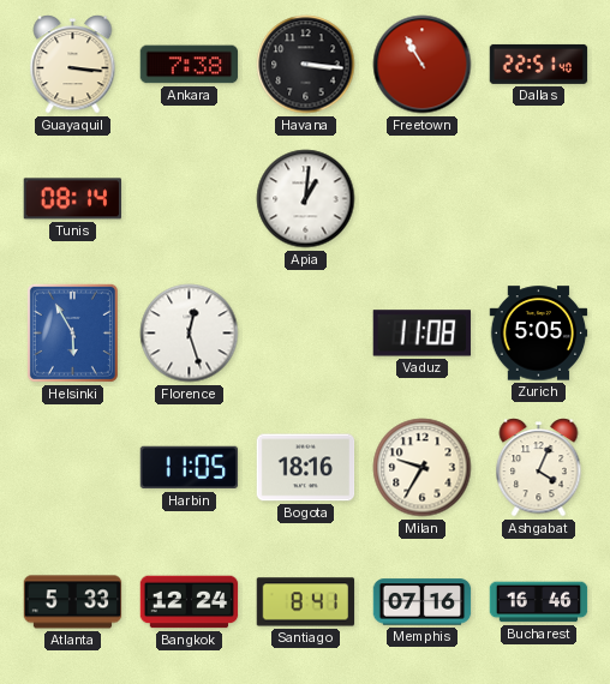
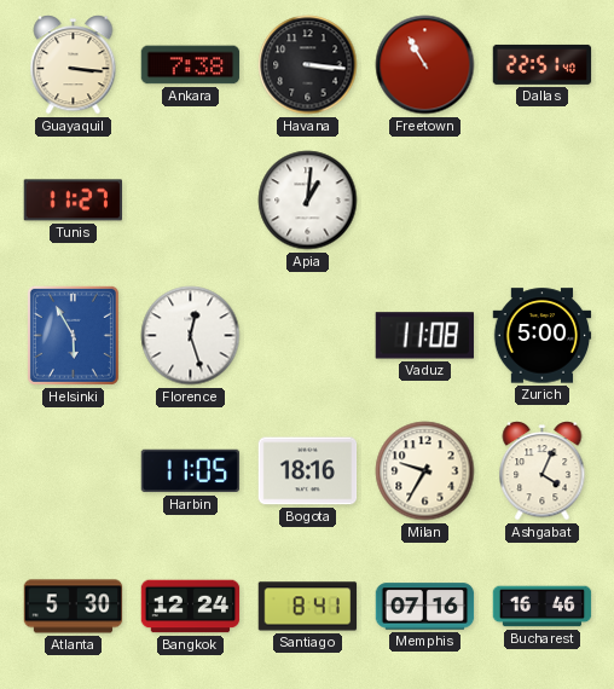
Tunis: 08:14 -> 11:27
Zurich: 5:05 -> 5:00
Atlanta: 5:33 -> 5:30
